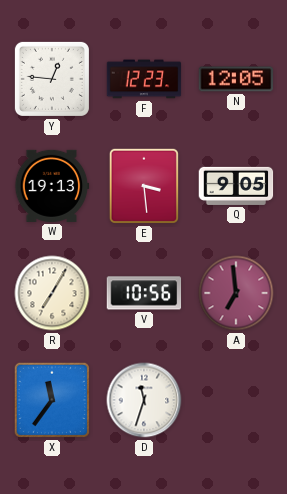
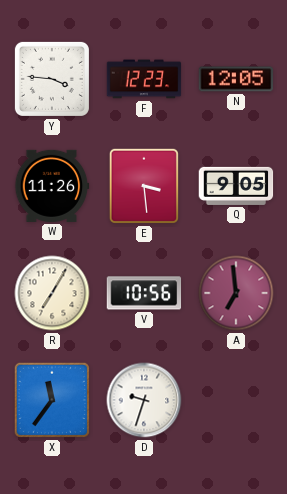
Y: 12:46 -> 3:46
W: 19:13 -> 11:26
D: 11:33 -> 9:33
